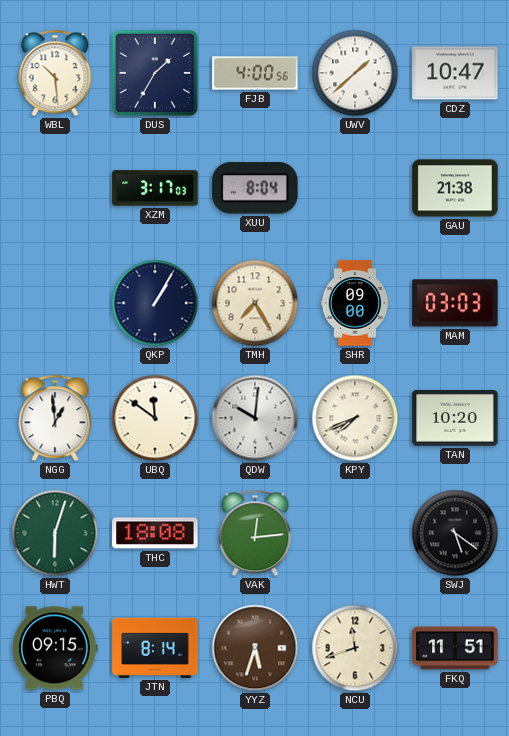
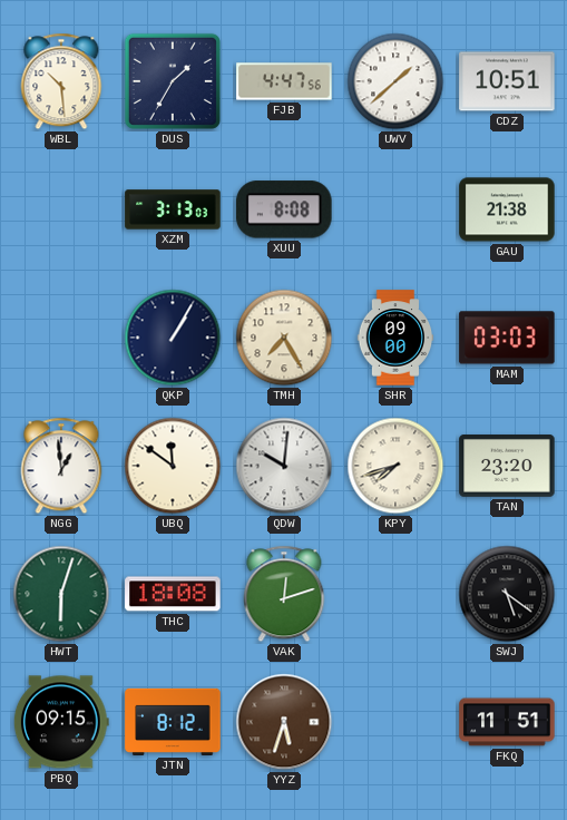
FJB: 4:00 -> 4:47
CDZ: 10:47 -> 10:51
XZM: 3:17 -> 3:13
XUU: 8:04 -> 8:08
KPY: 7:41 -> 7:42
TAN: 10:20 -> 23:20
VAK: 12:14 -> 12:12
JTN: 8:14 -> 8:12
NCU: 11:42 -> none
